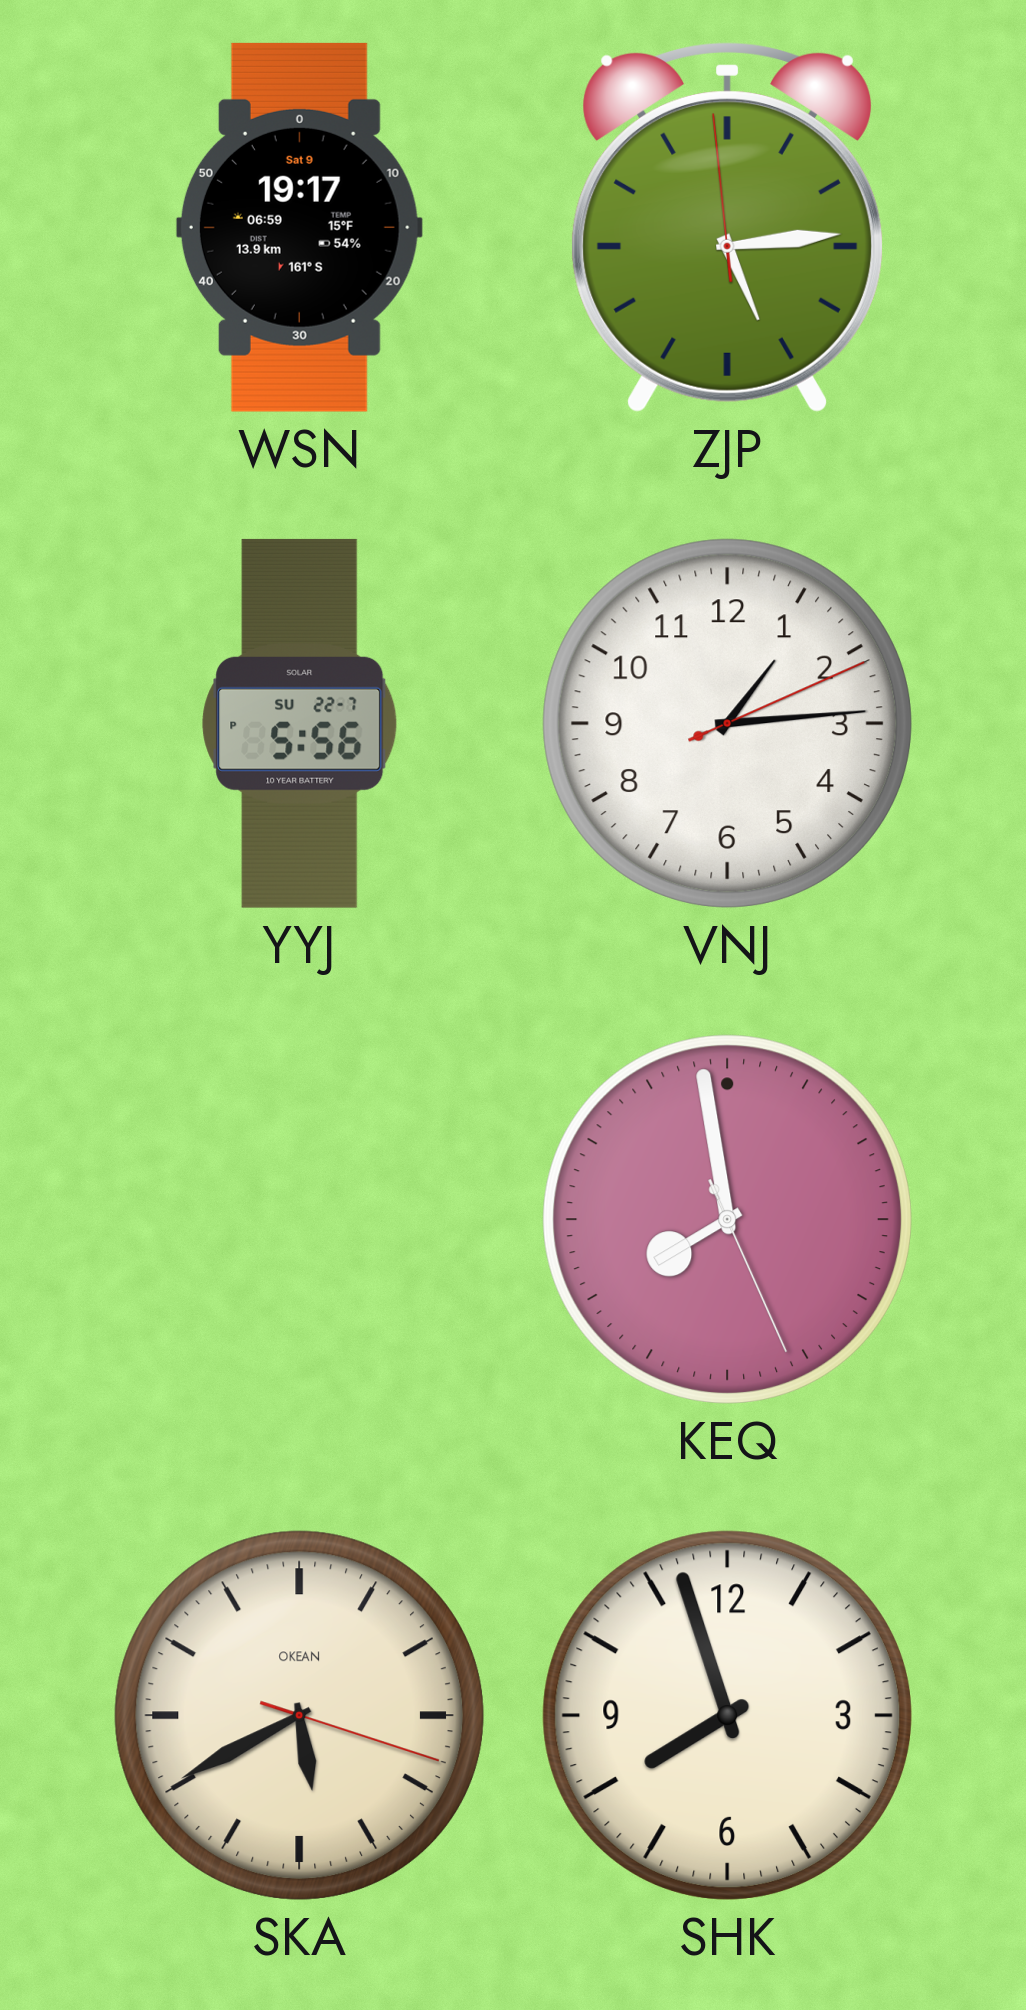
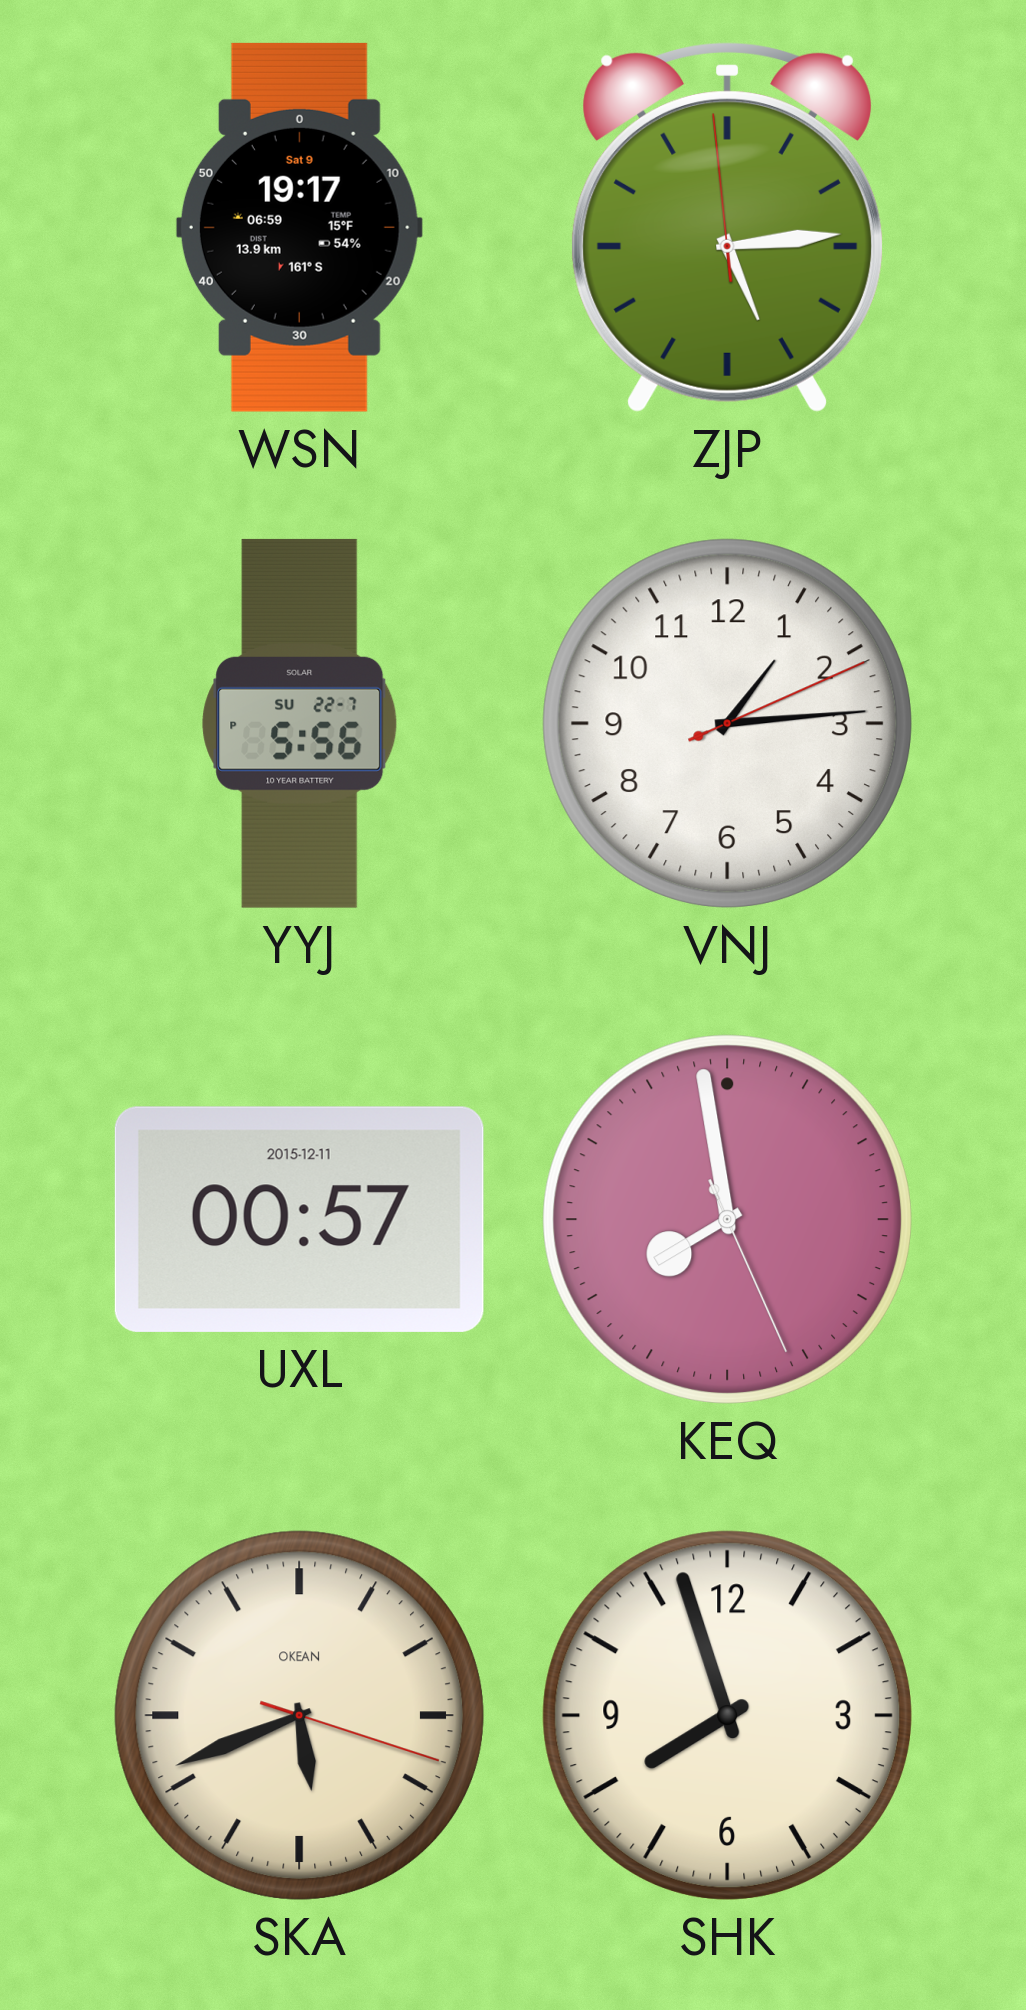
UXL: none -> 00:57
SKA: 5:40 -> 5:41
